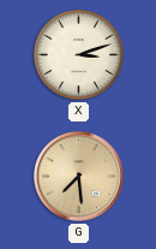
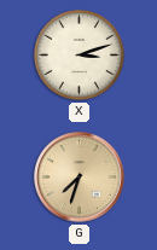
G: 7:29 -> 7:33
